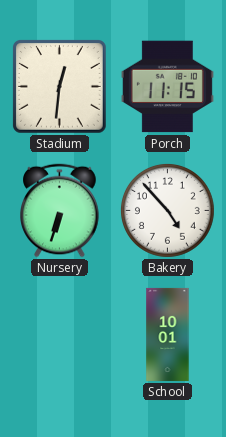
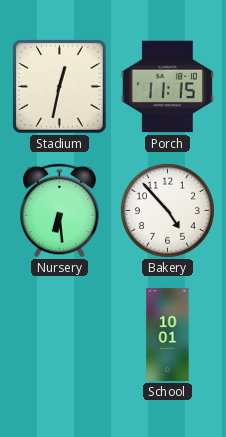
Stadium: 12:31 -> 12:32
Nursery: 6:33 -> 6:29
